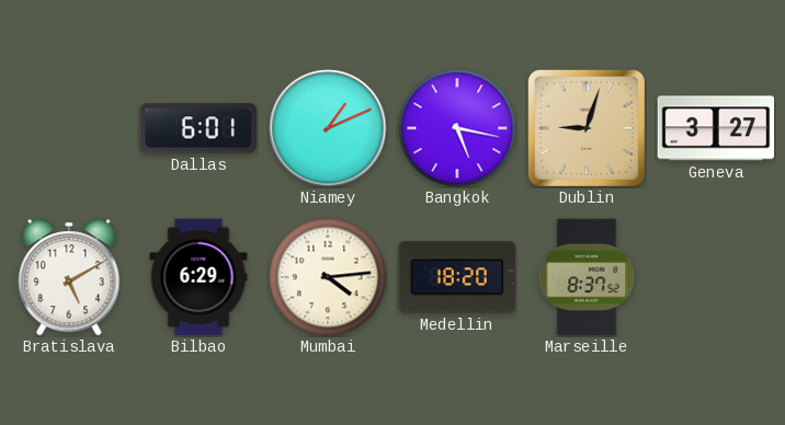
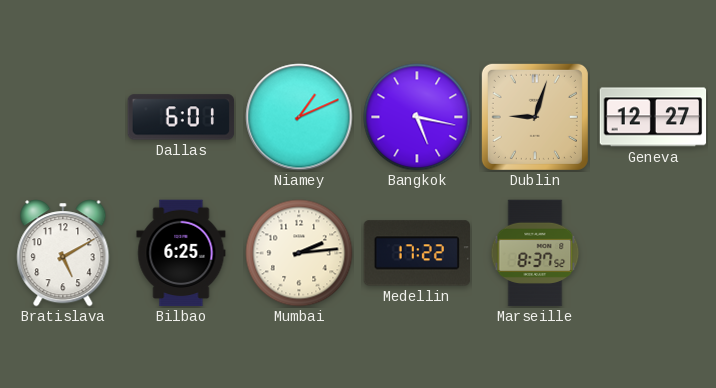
Geneva: 3:27 -> 12:27
Bilbao: 6:29 -> 6:25
Mumbai: 4:14 -> 2:14
Medellin: 18:20 -> 17:22
